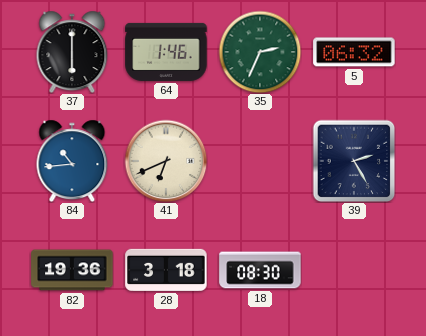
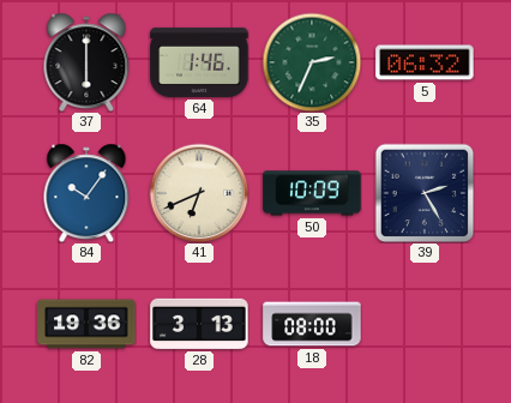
84: 10:44 -> 10:06
50: none -> 10:09
28: 3:18 -> 3:13
18: 08:30 -> 08:00
